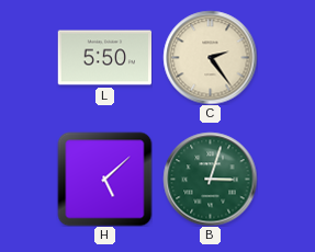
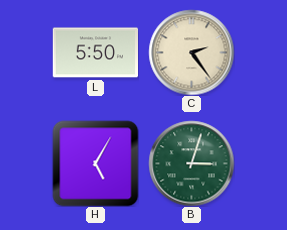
H: 5:08 -> 5:05
